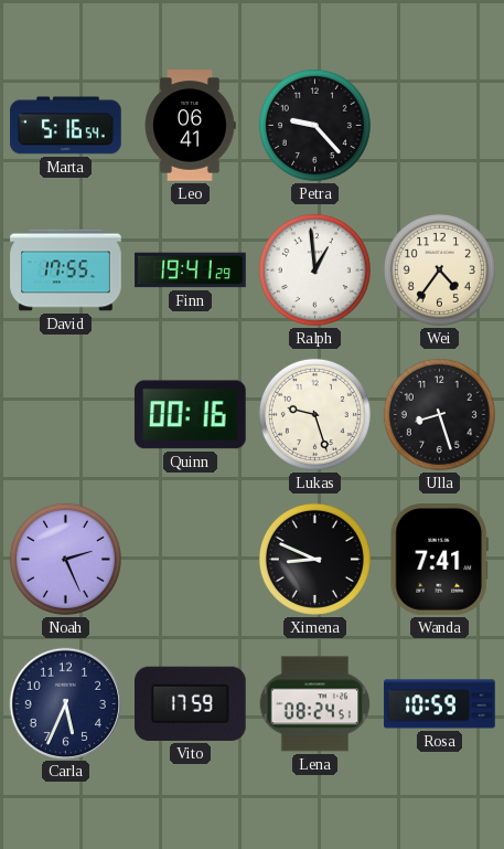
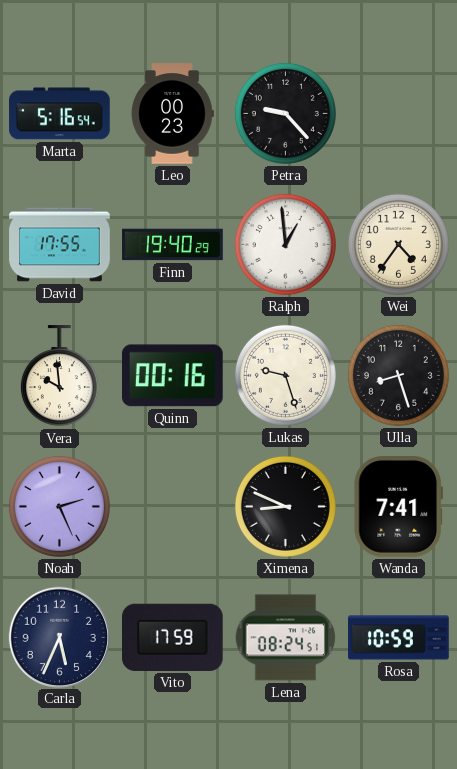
Leo: 06:41 -> 00:23
Finn: 19:41 -> 19:40
Vera: none -> 9:59
